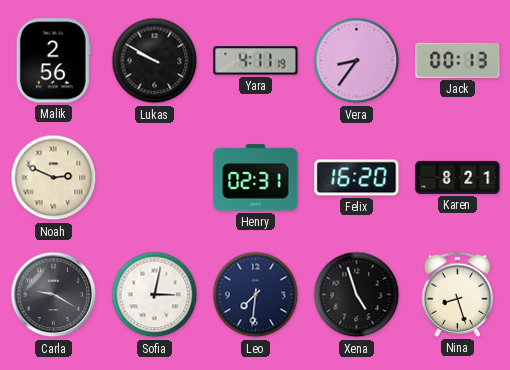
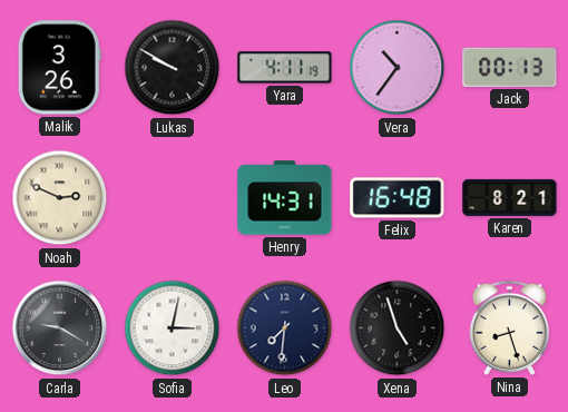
Malik: 2:56 -> 3:26
Vera: 8:36 -> 10:36
Henry: 02:31 -> 14:31
Felix: 16:20 -> 16:48
